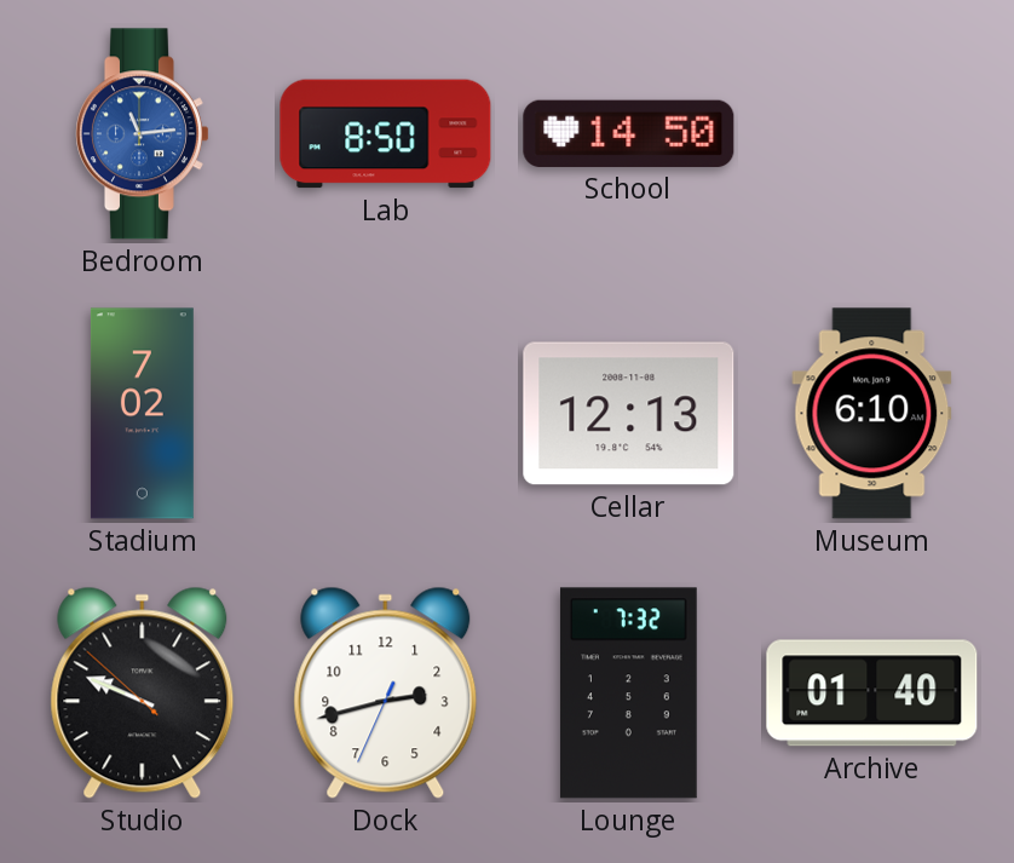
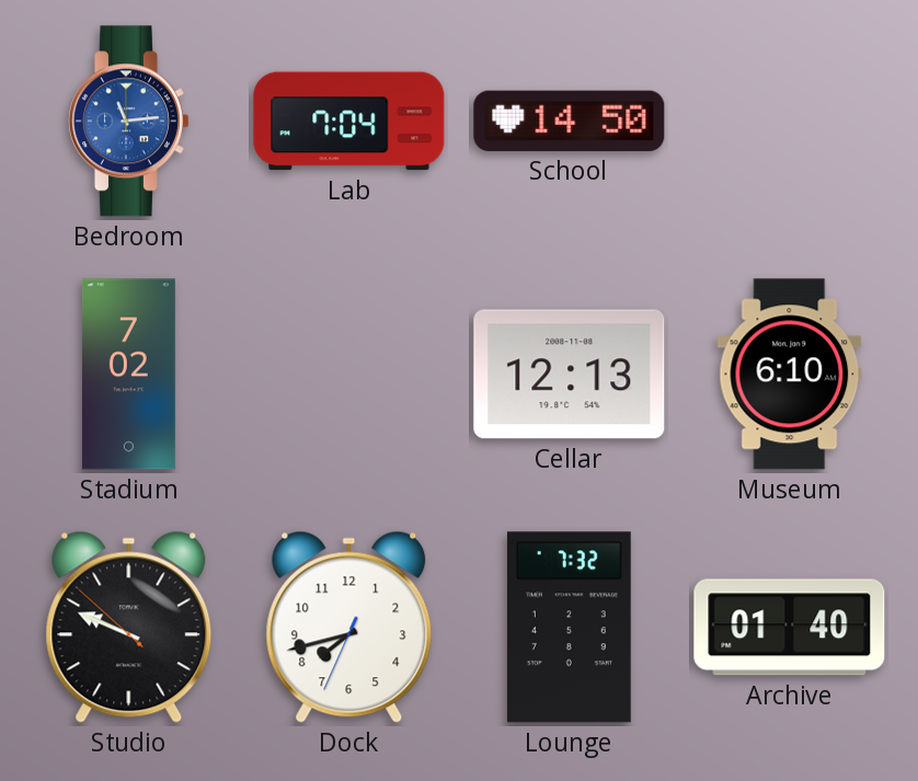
Lab: 8:50 -> 7:04
Dock: 2:42 -> 7:42
